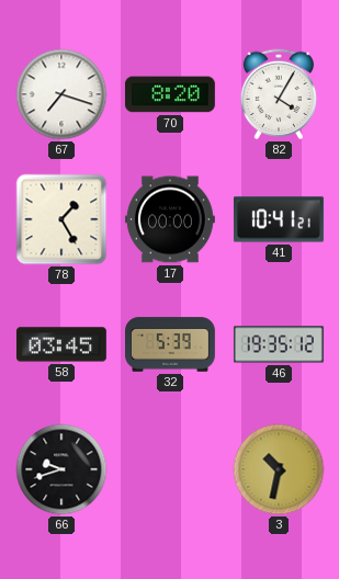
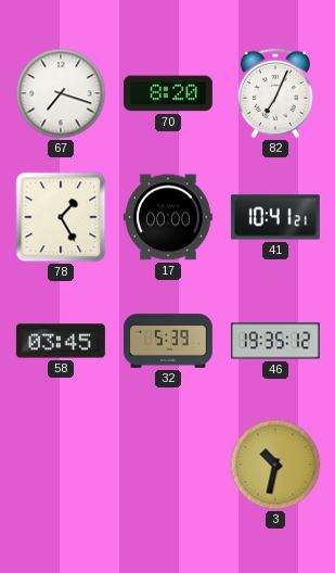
82: 4:05 -> 7:04
66: 9:42 -> none
